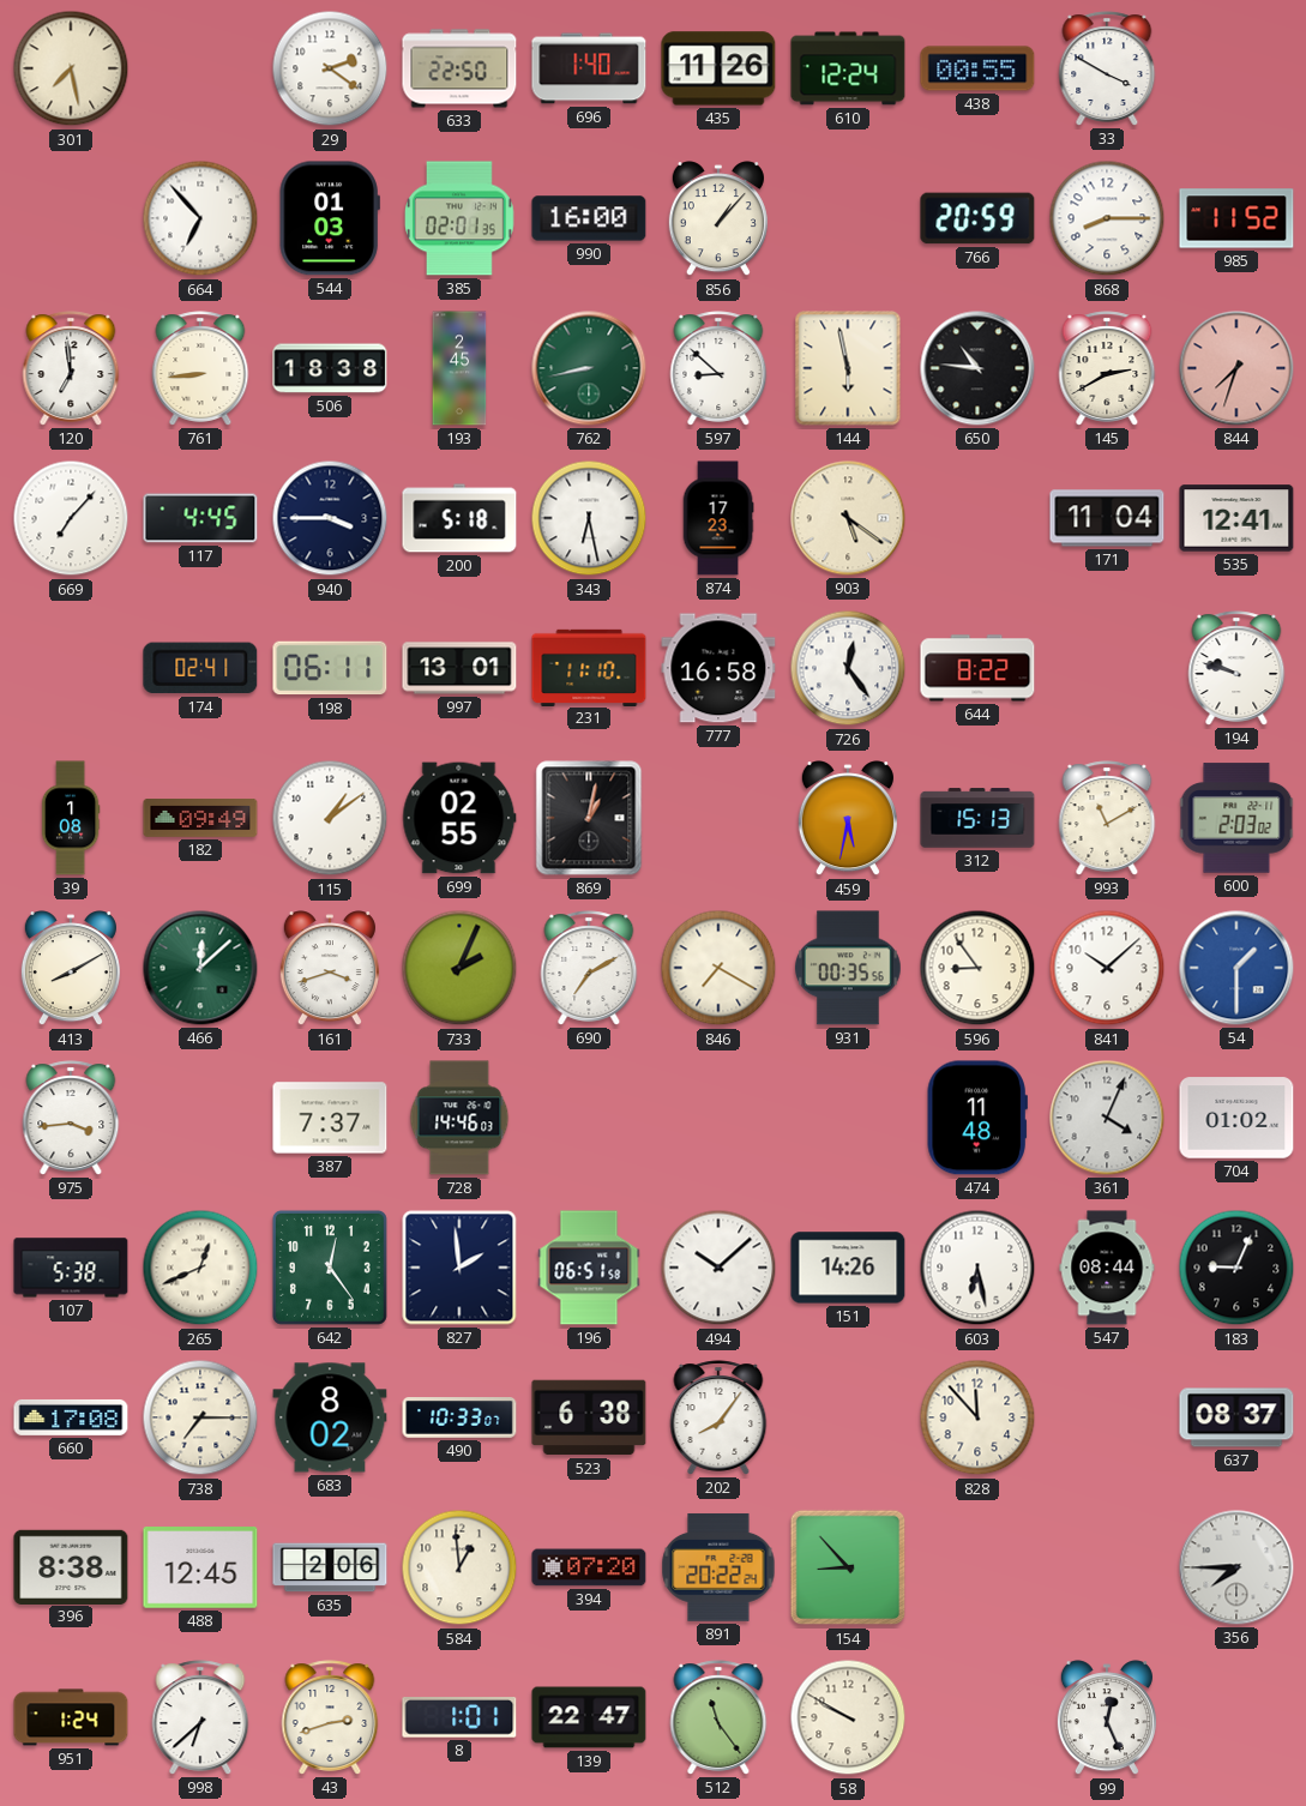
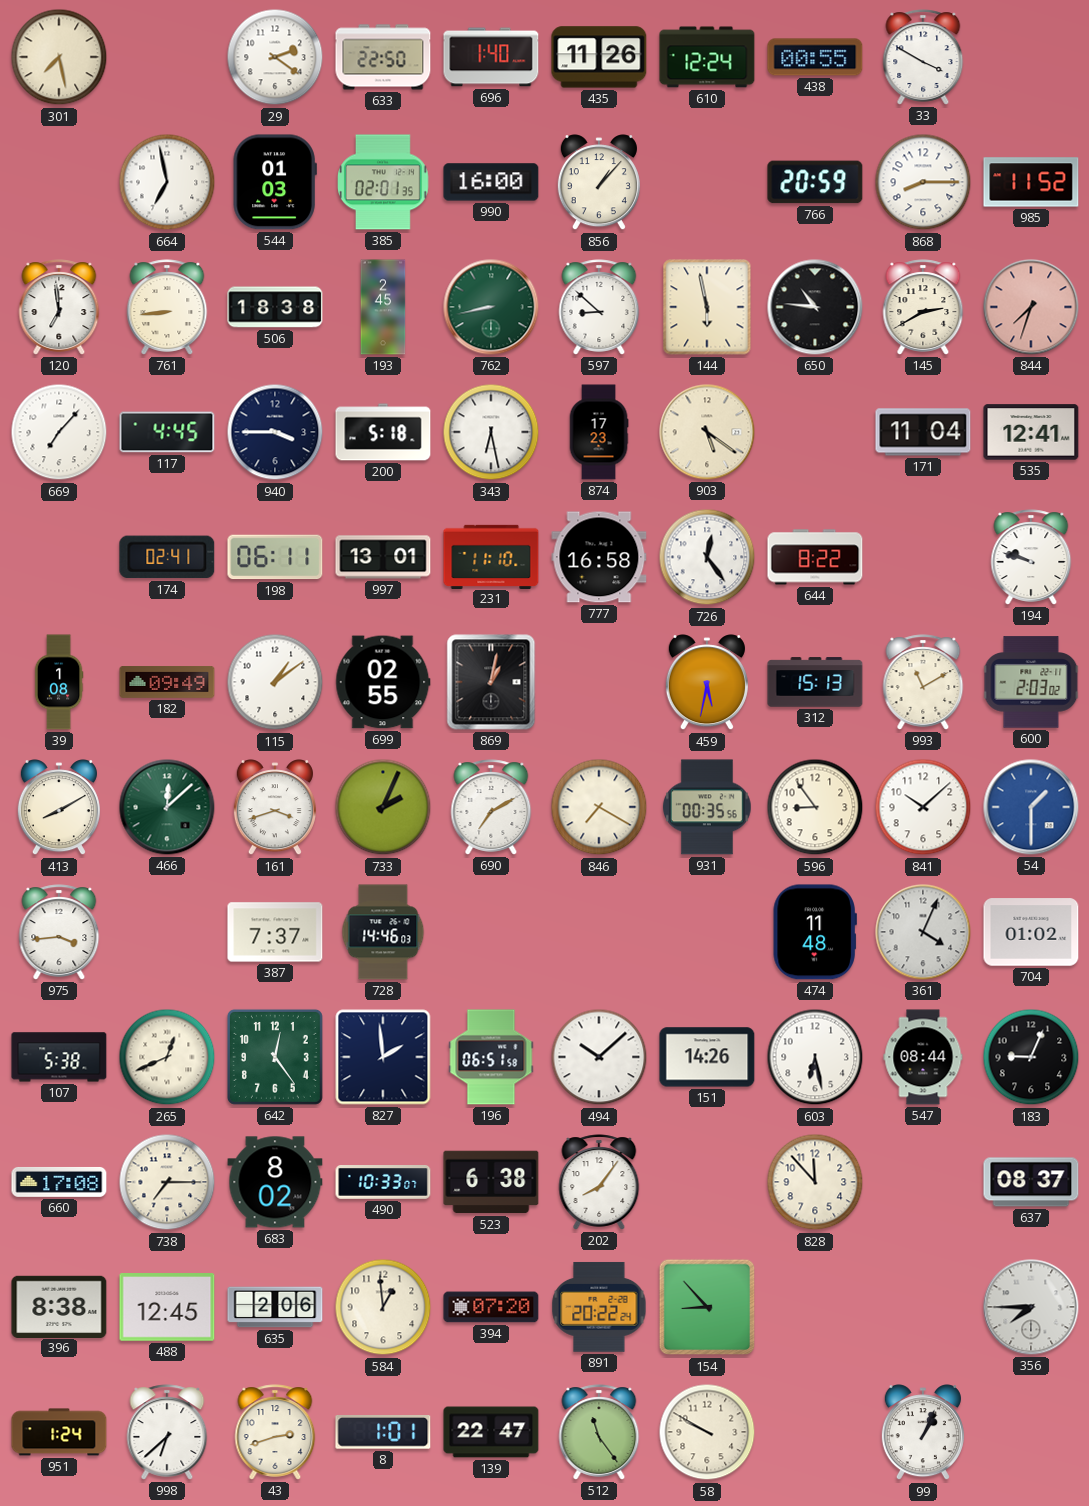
664: 6:53 -> 6:58
99: 12:26 -> 1:04
